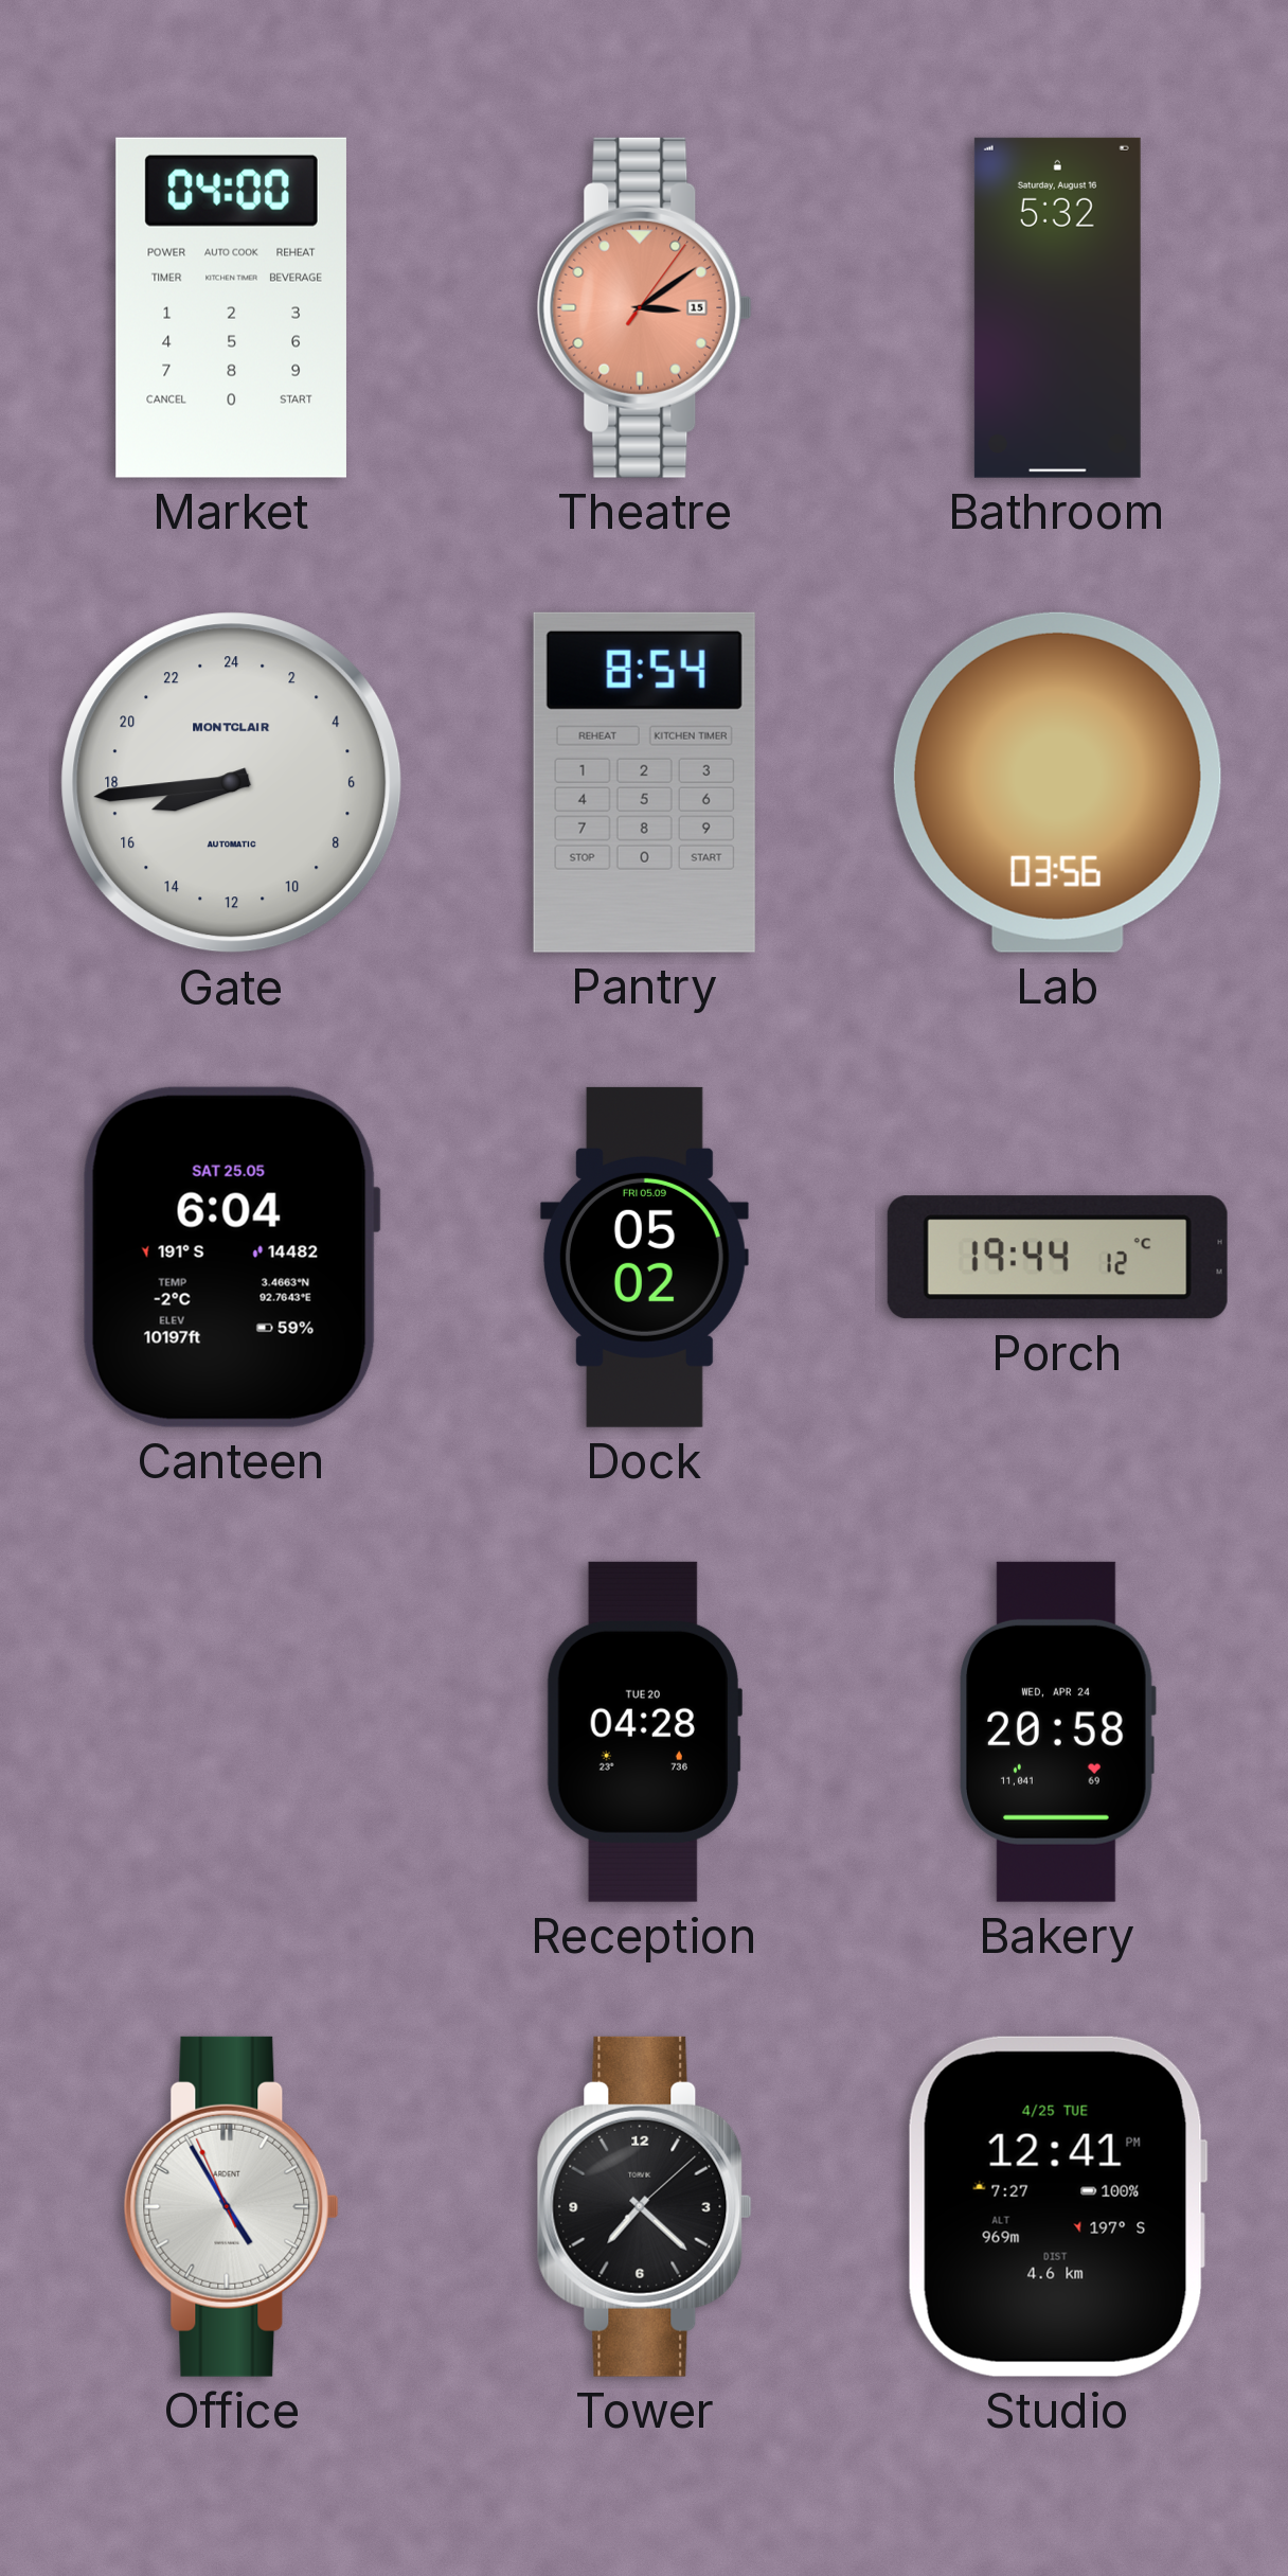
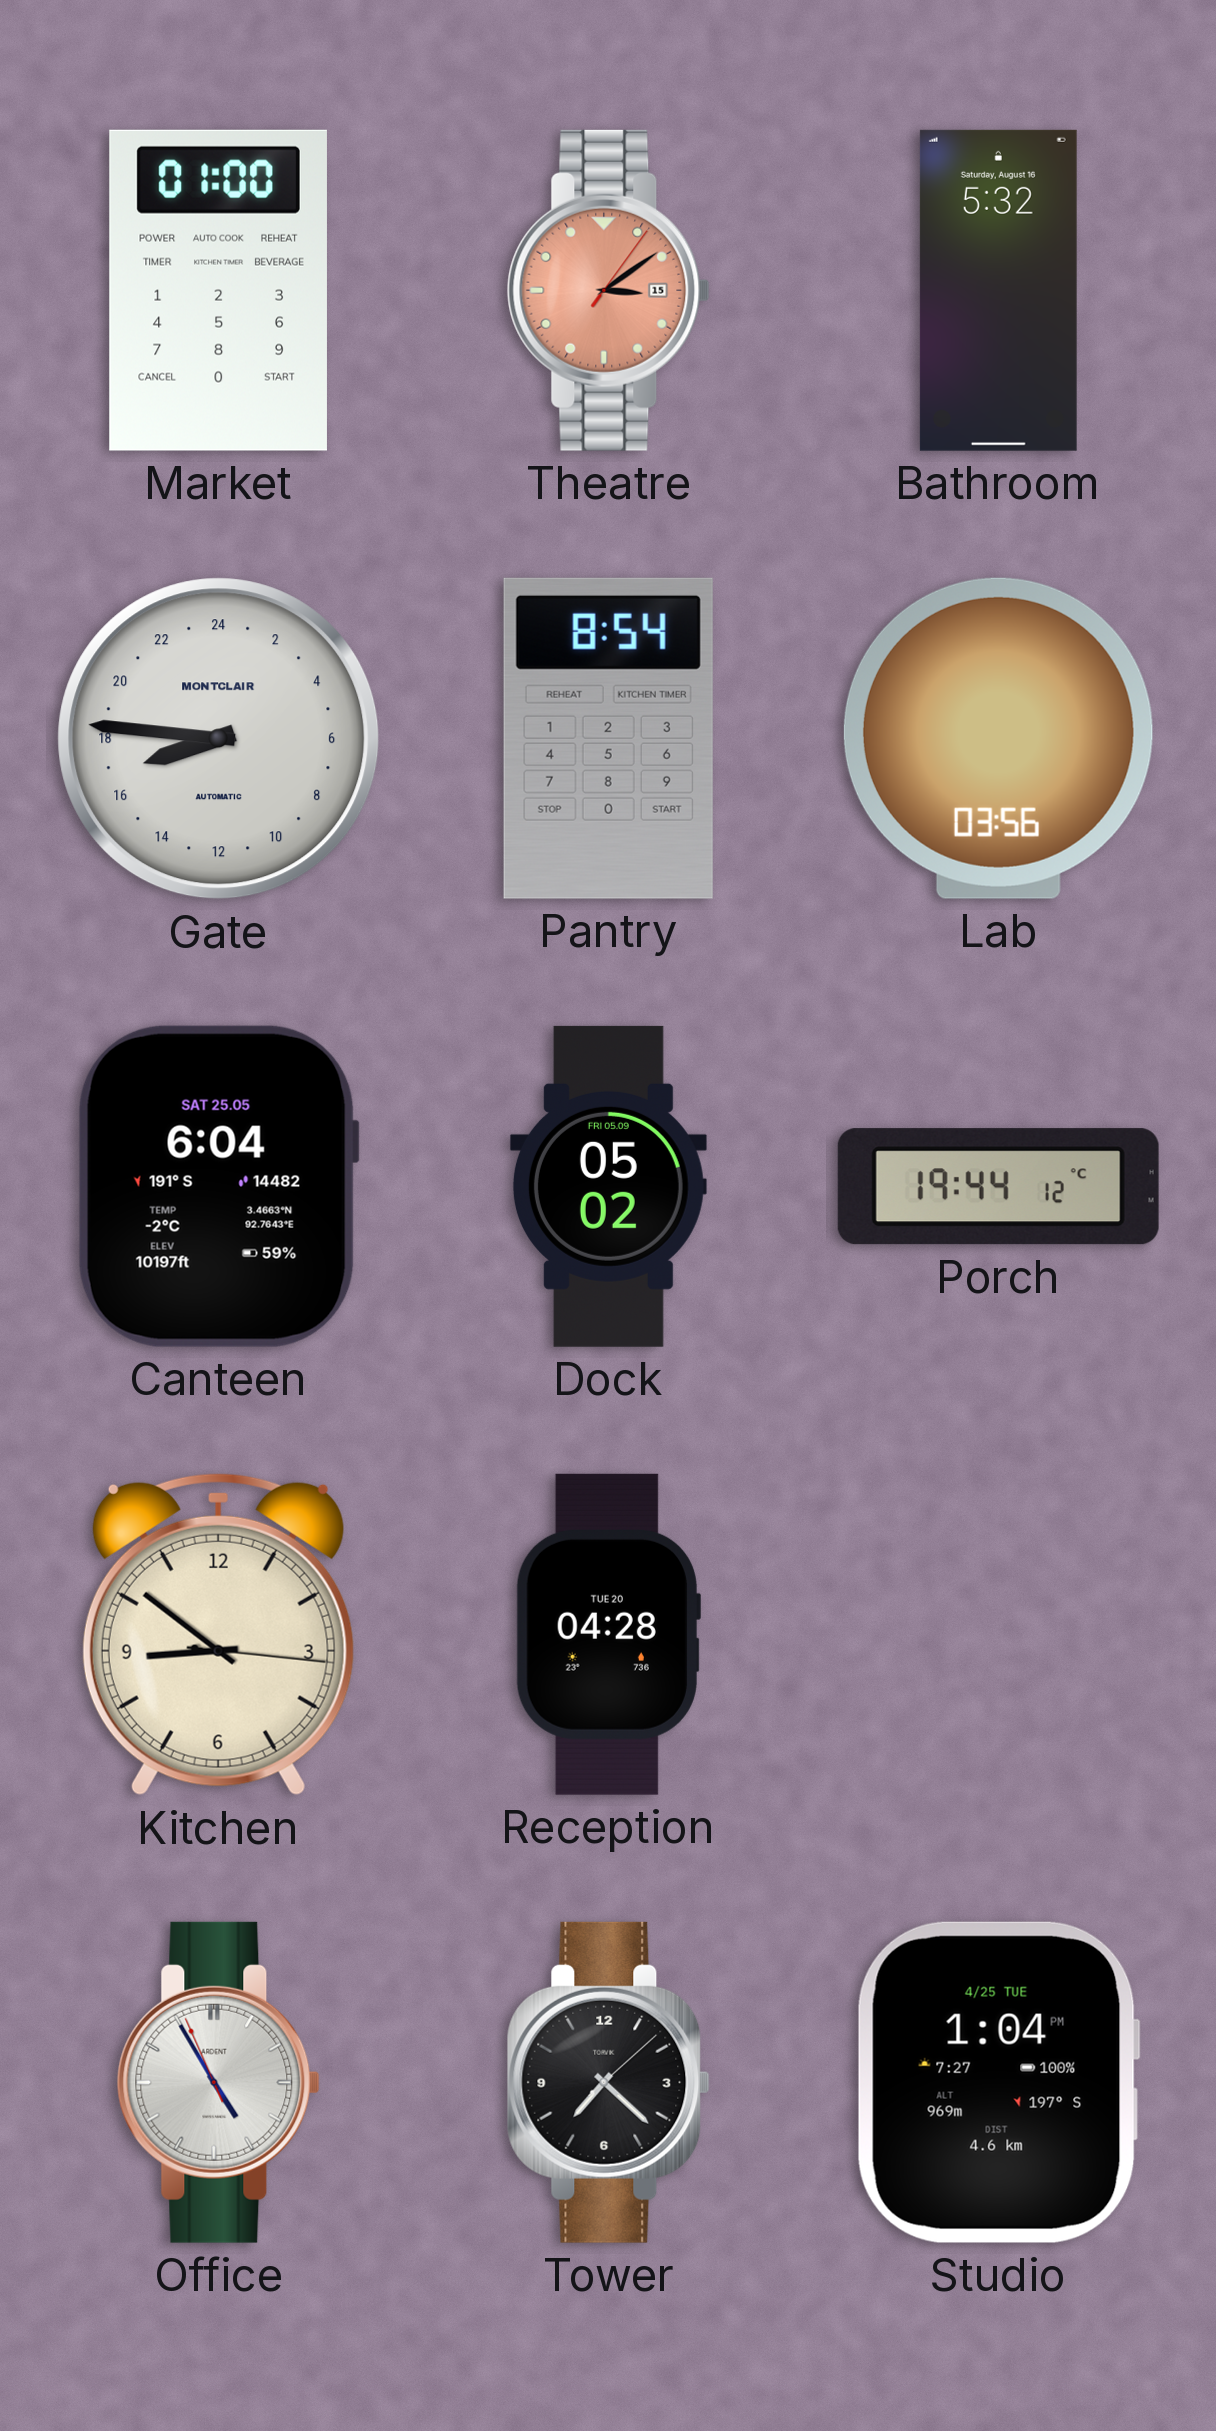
Market: 04:00 -> 01:00
Gate: 16:44 -> 16:46
Kitchen: none -> 8:51
Bakery: 20:58 -> none
Studio: 12:41 -> 1:04
